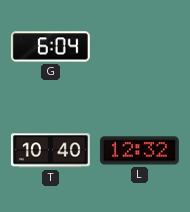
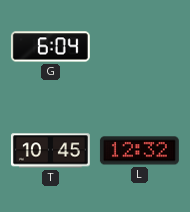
T: 10:40 -> 10:45
